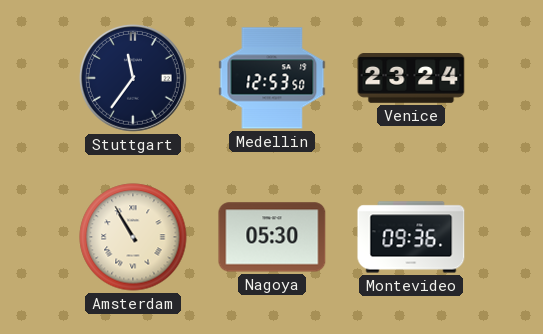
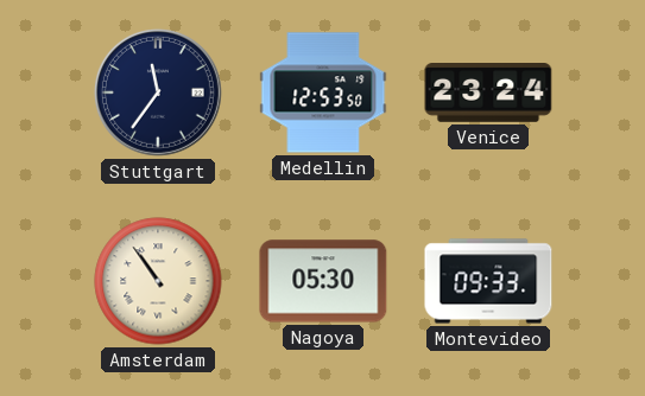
Amsterdam: 10:55 -> 10:54
Montevideo: 09:36 -> 09:33
